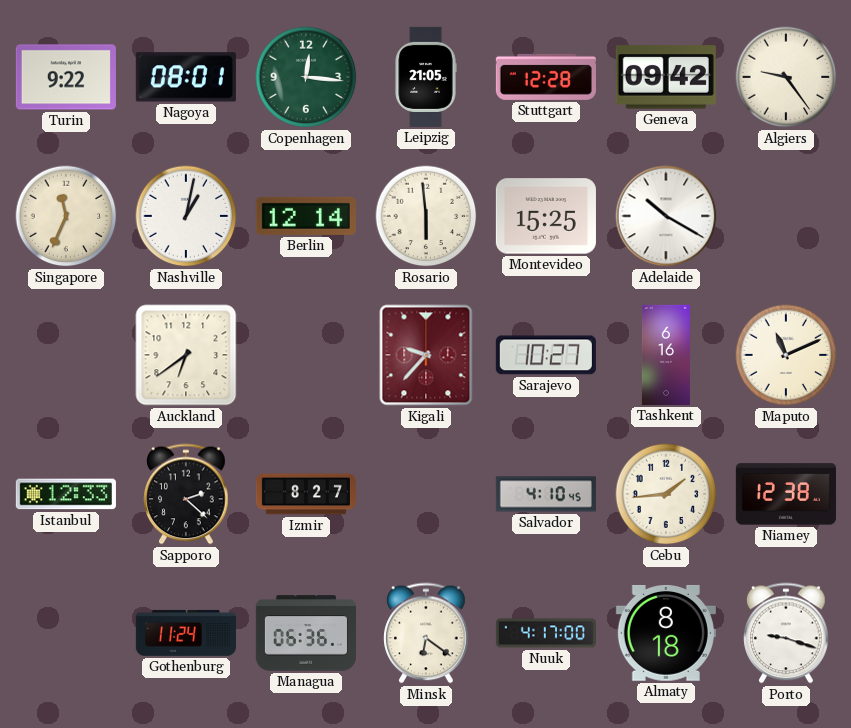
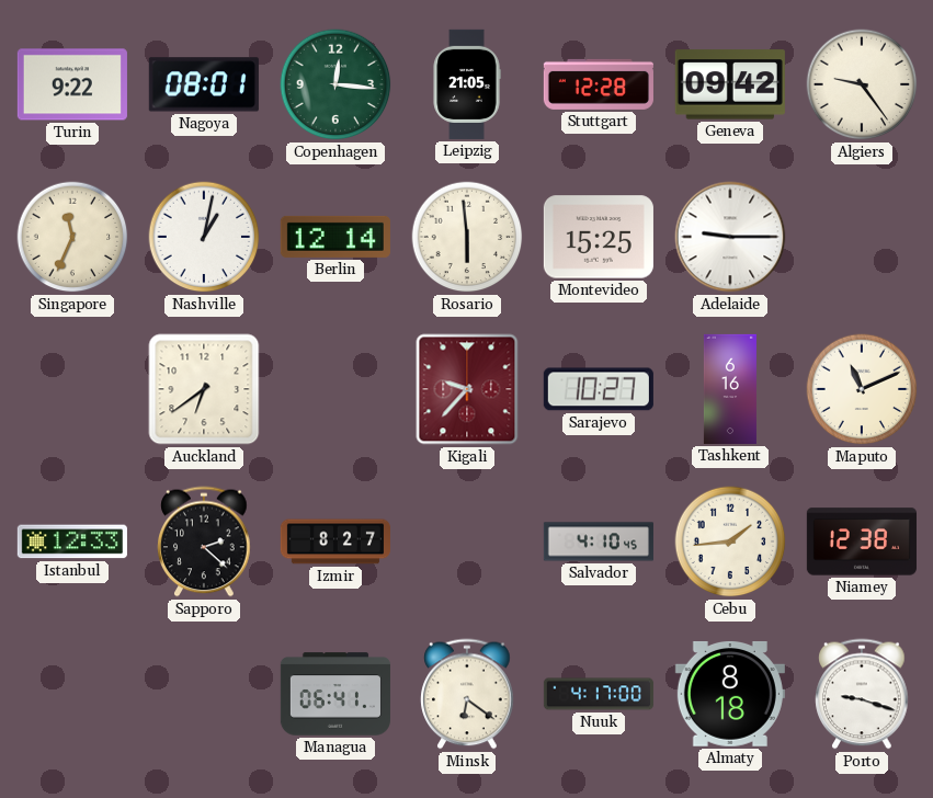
Adelaide: 10:20 -> 9:15
Gothenburg: 11:24 -> none
Managua: 06:36 -> 06:41
